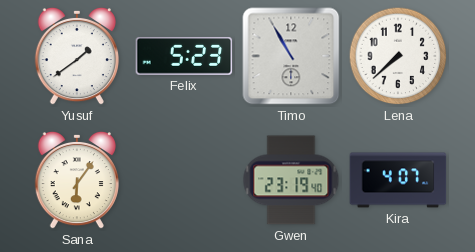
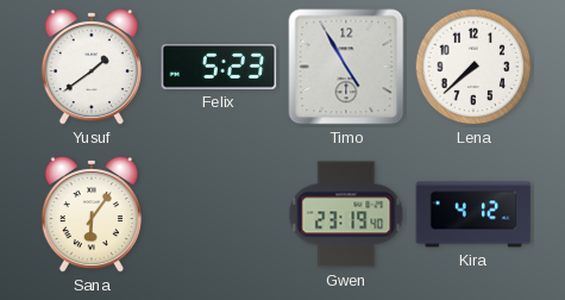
Timo: 10:55 -> 4:55
Kira: 4:07 -> 4:12
